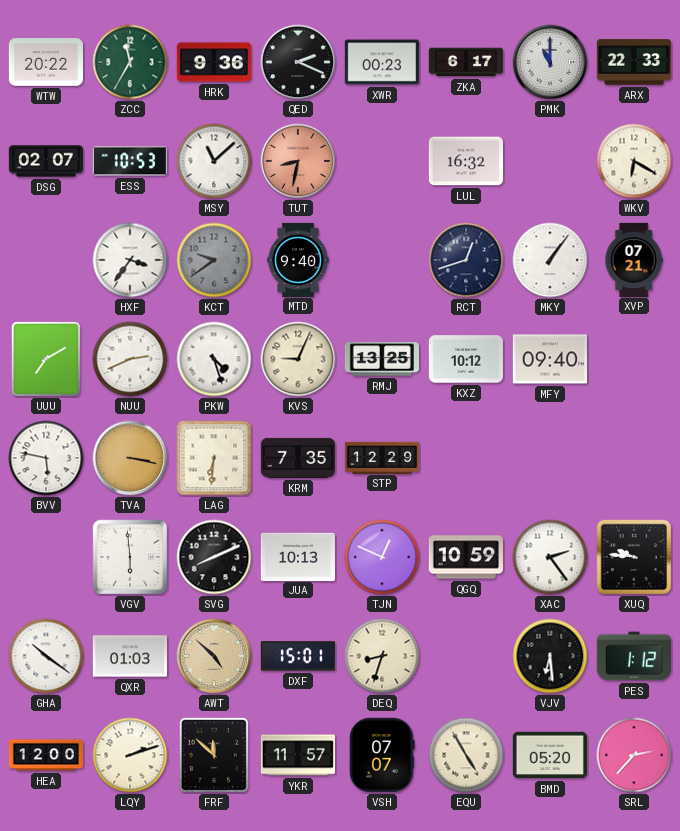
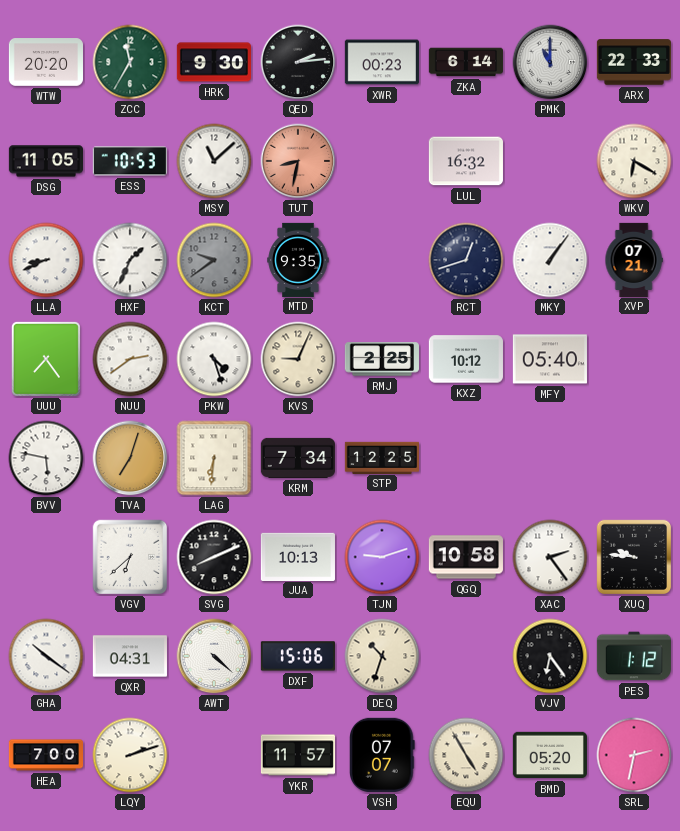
WTW: 20:22 -> 20:20
HRK: 9:36 -> 9:30
QED: 2:19 -> 2:14
ZKA: 6:17 -> 6:14
DSG: 02:07 -> 11:05
LLA: none -> 8:41
HXF: 3:36 -> 1:34
MTD: 9:40 -> 9:35
UUU: 7:10 -> 7:24
NUU: 2:41 -> 2:39
RMJ: 13:25 -> 2:25
MFY: 09:40 -> 05:40
TVA: 3:17 -> 7:03
KRM: 7:35 -> 7:34
STP: 12:29 -> 12:25
VGV: 5:59 -> 6:38
TJN: 12:49 -> 9:12
QGQ: 10:59 -> 10:58
QXR: 01:03 -> 04:31
AWT: 4:52 -> 4:22
AWT dial: champagne -> white
DXF: 15:01 -> 15:06
DEQ: 8:33 -> 10:33
VJV: 6:29 -> 6:24
HEA: 12:00 -> 7:00
FRF: 11:52 -> none
SRL: 2:37 -> 2:32
